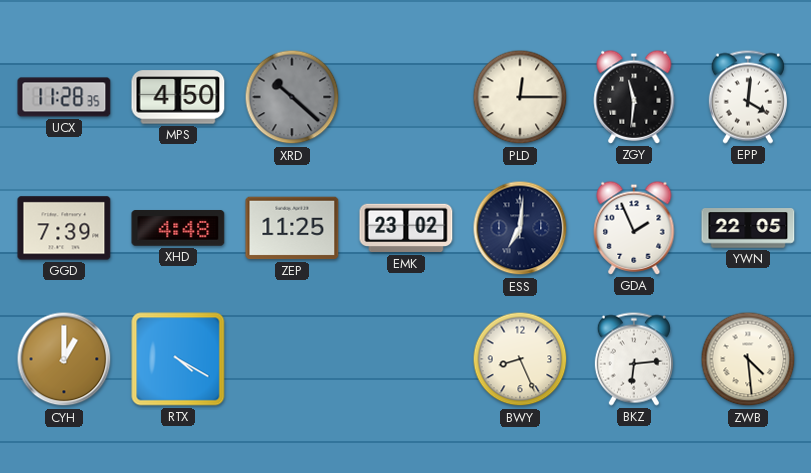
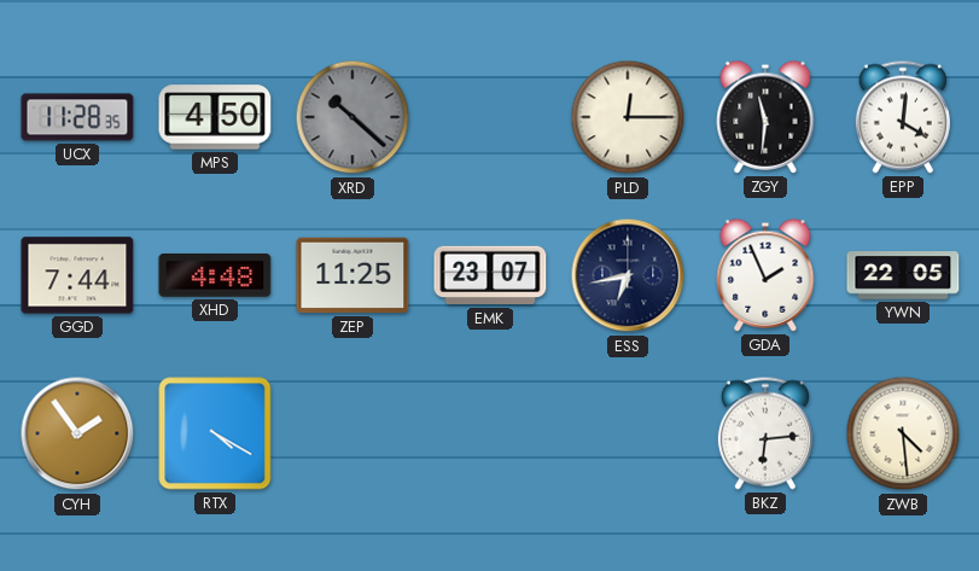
GGD: 7:39 -> 7:44
EMK: 23:02 -> 23:07
ESS: 7:01 -> 6:43
CYH: 1:00 -> 1:54
BWY: 8:26 -> none
